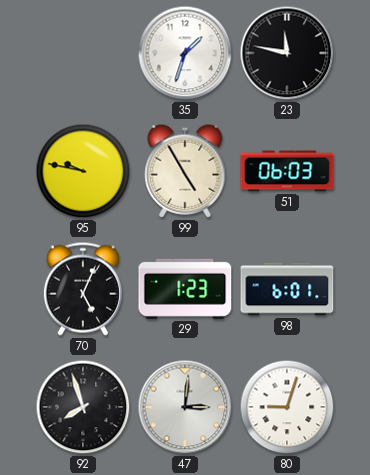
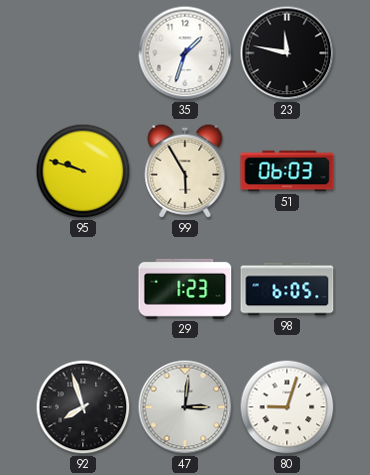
95: 9:47 -> 9:48
99: 4:55 -> 5:55
70: 5:04 -> none
98: 6:01 -> 6:05
